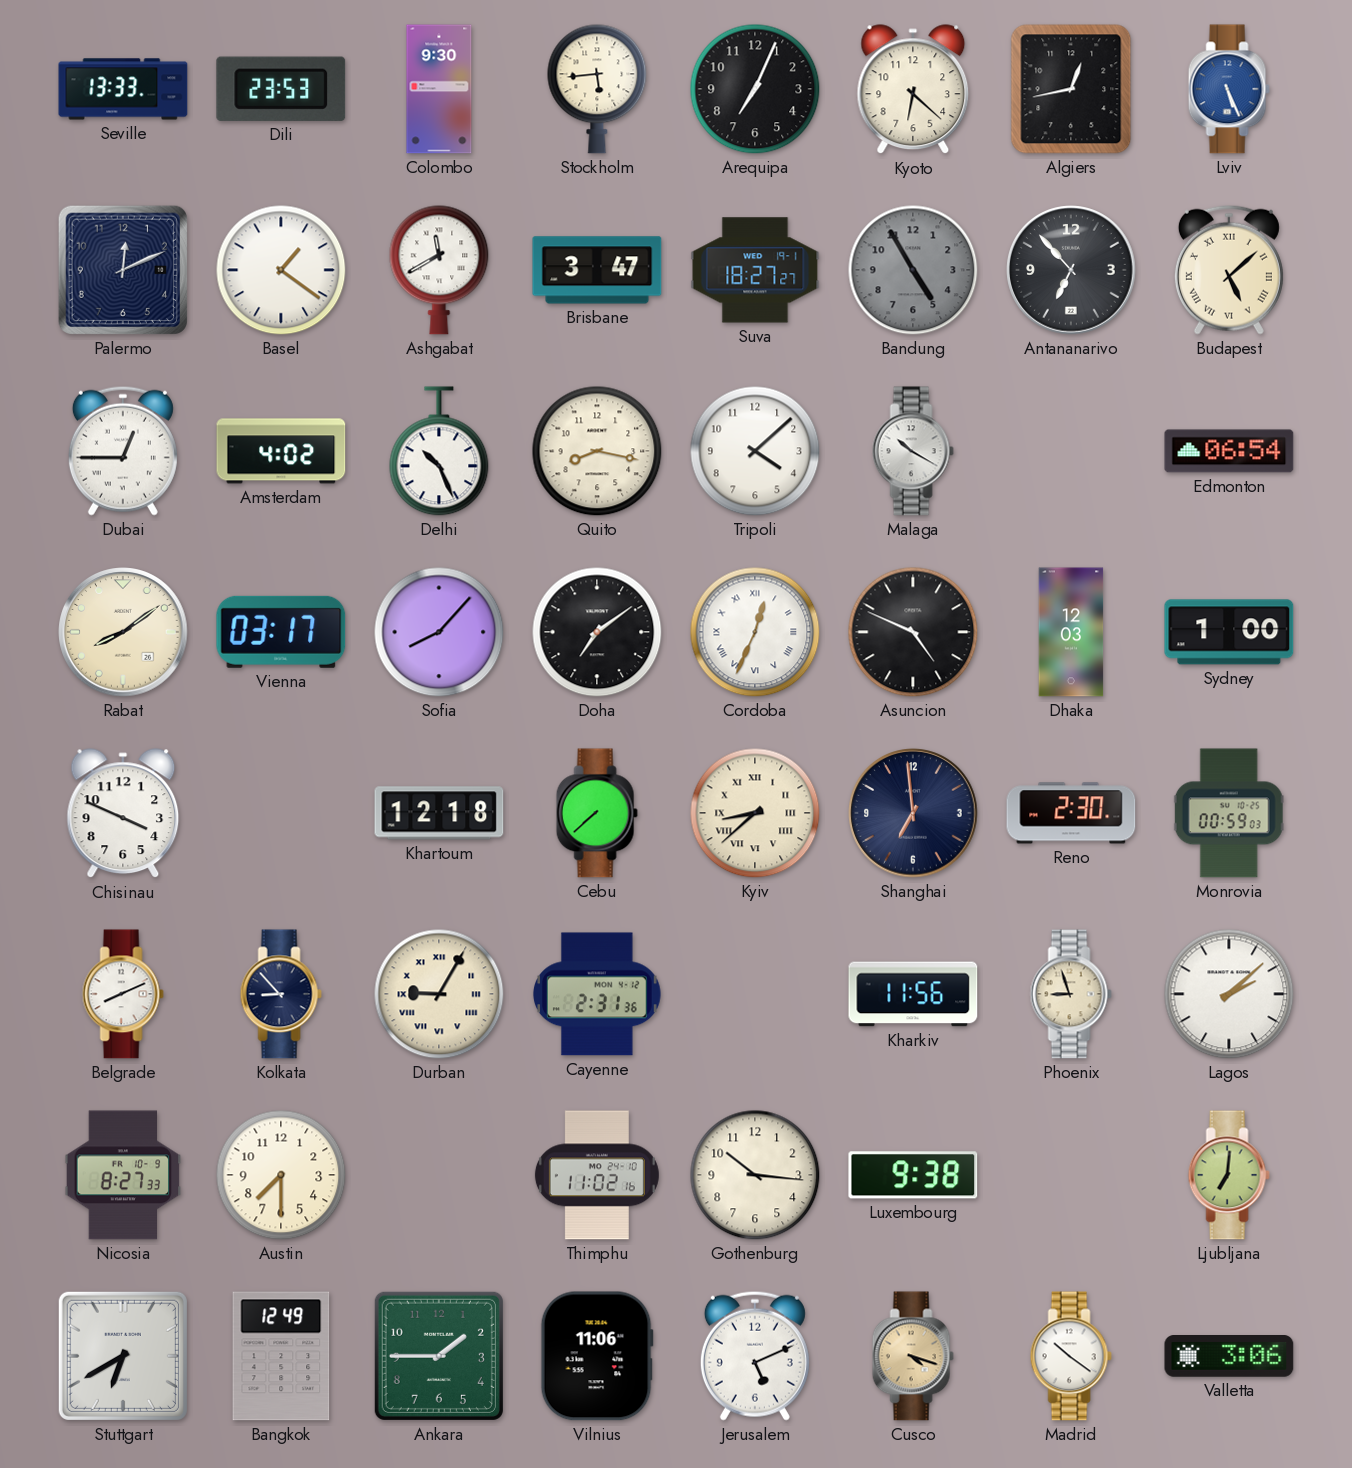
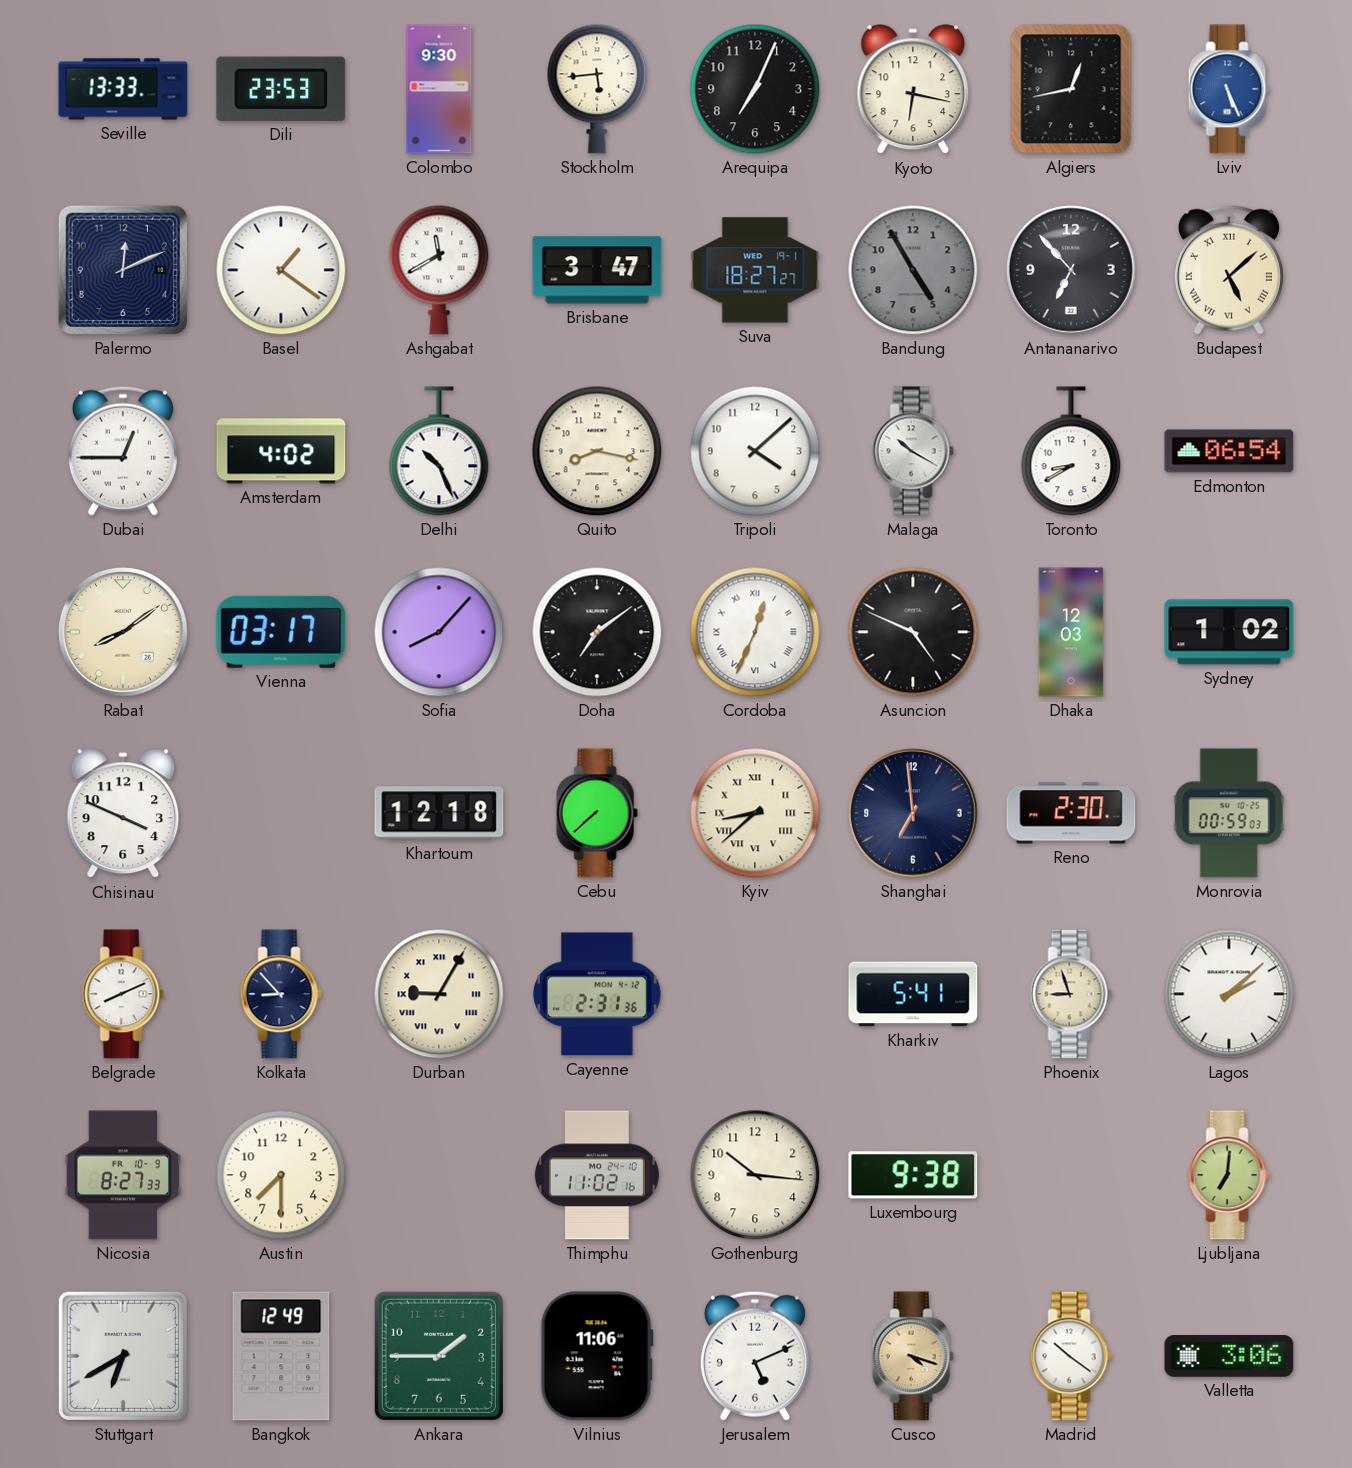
Kyoto: 6:22 -> 6:17
Toronto: none -> 8:40
Sydney: 1:00 -> 1:02
Kharkiv: 11:56 -> 5:41
